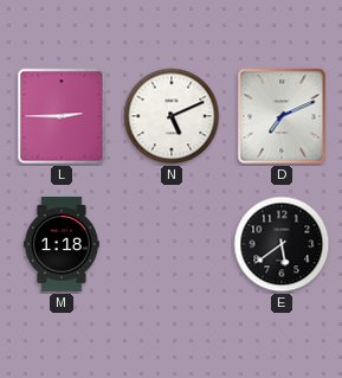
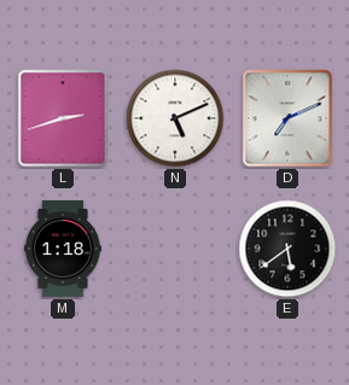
L: 2:45 -> 2:42
